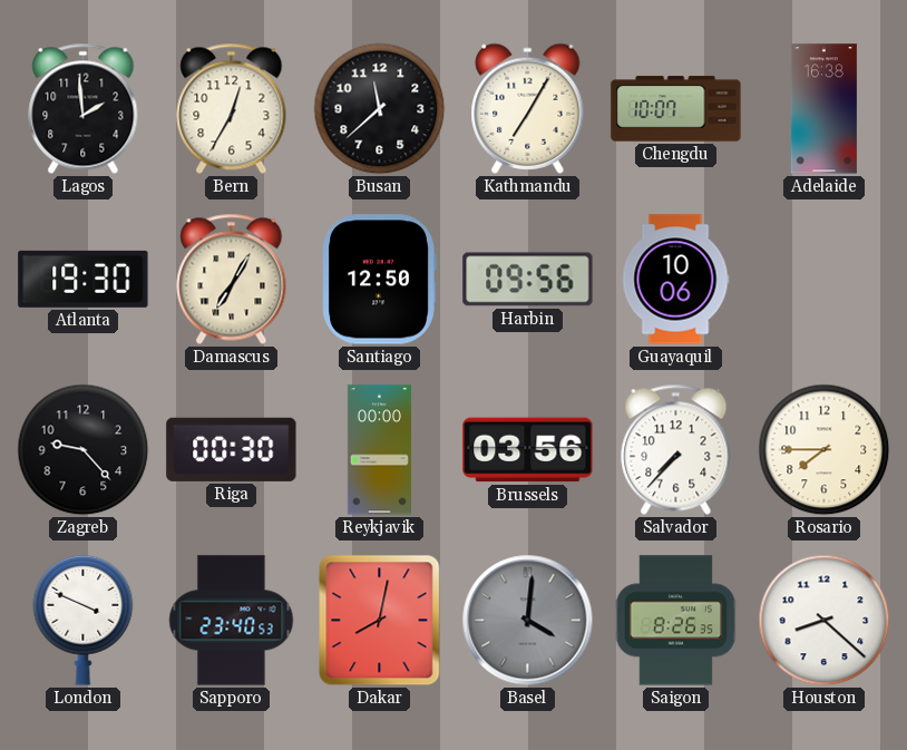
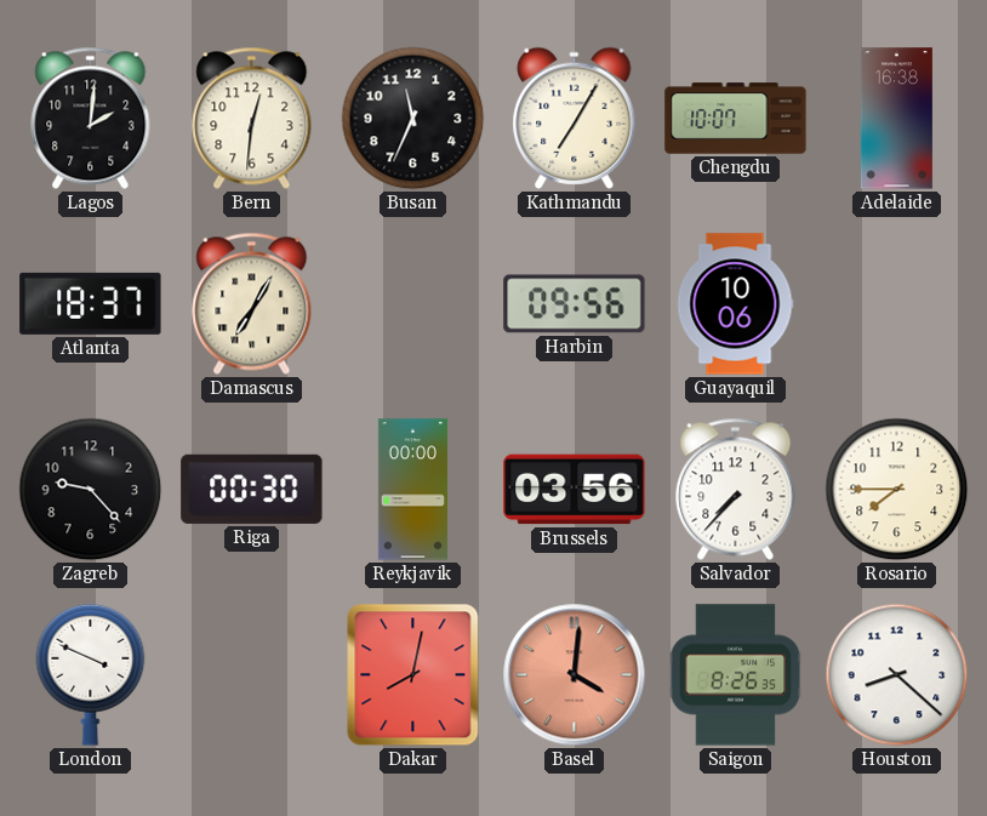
Lagos: 1:59 -> 2:01
Bern: 12:35 -> 12:31
Busan: 11:38 -> 11:34
Atlanta: 19:30 -> 18:37
Santiago: 12:50 -> none
Sapporo: 23:40 -> none
Basel dial: grey -> salmon
